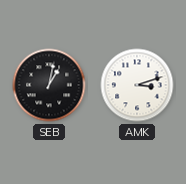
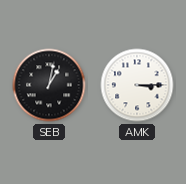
AMK: 3:12 -> 3:15
